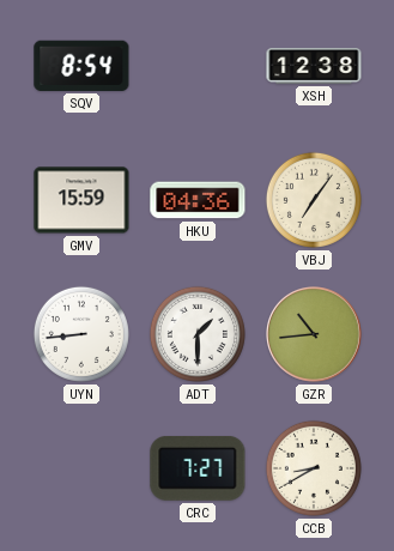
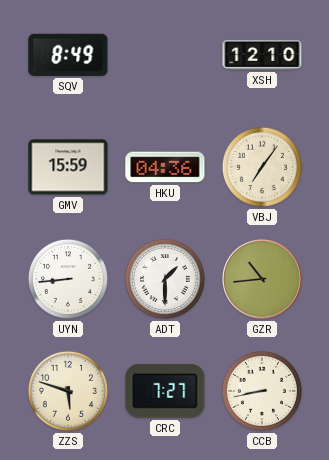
SQV: 8:54 -> 8:49
XSH: 12:38 -> 12:10
ZZS: none -> 5:48
CCB: 8:40 -> 8:43
